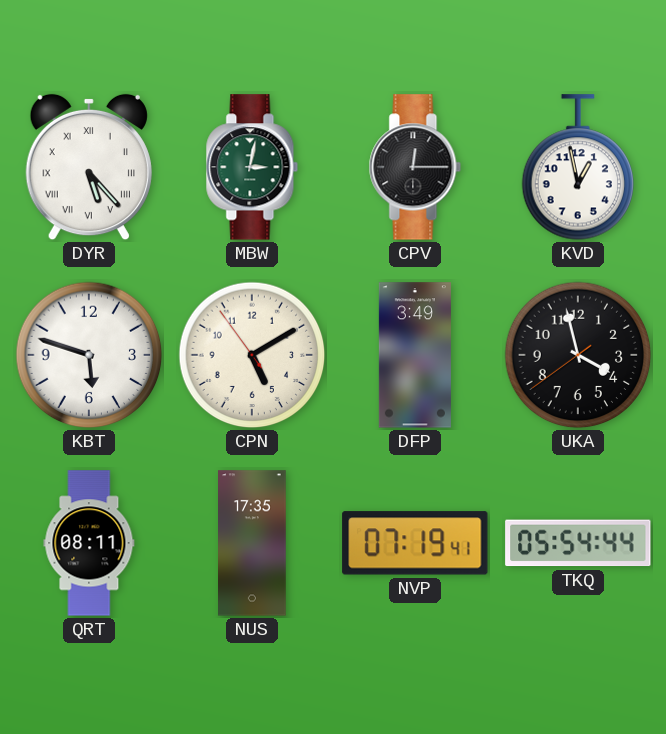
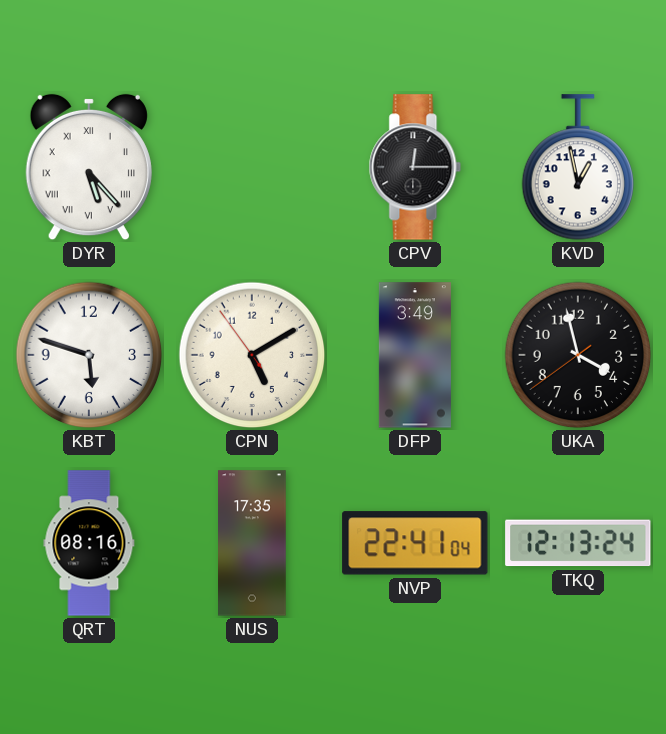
MBW: 3:02 -> none
QRT: 08:11 -> 08:16
NVP: 07:19 -> 22:41
TKQ: 05:54 -> 12:13
